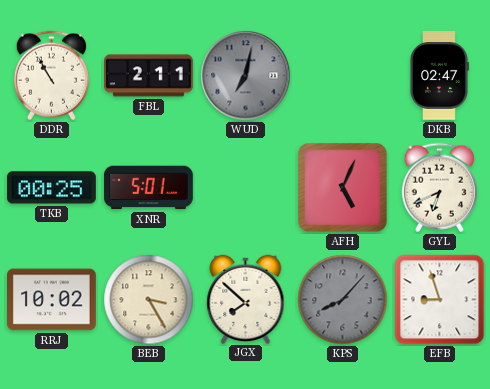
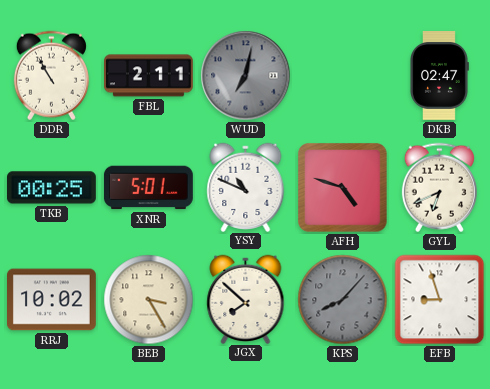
YSY: none -> 10:49
AFH: 5:04 -> 4:48
